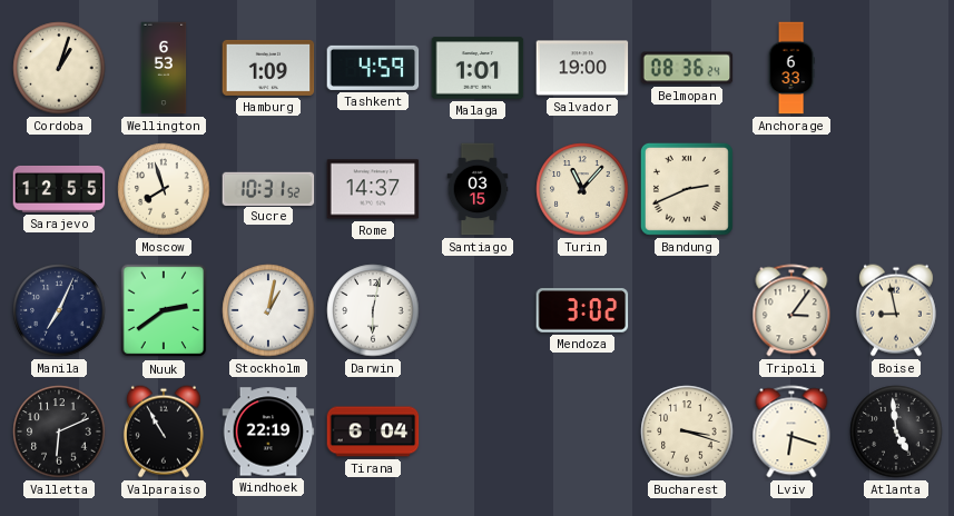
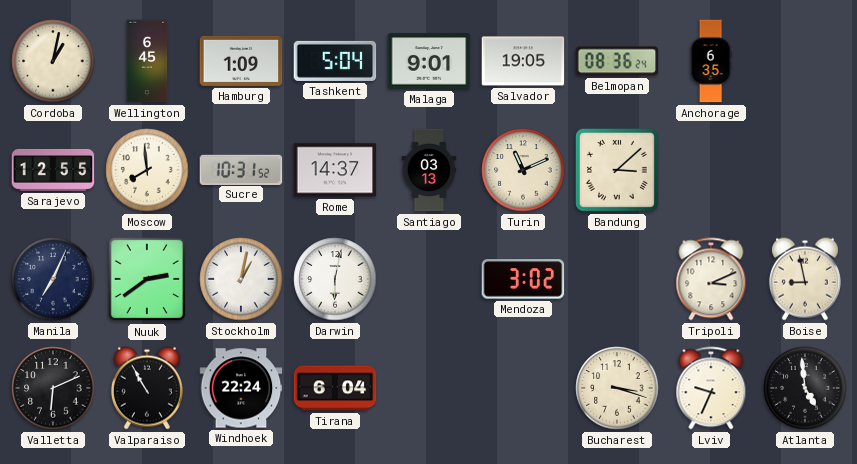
Cordoba: 1:03 -> 1:02
Wellington: 6:53 -> 6:45
Tashkent: 4:59 -> 5:04
Malaga: 1:01 -> 9:01
Salvador: 19:00 -> 19:05
Anchorage: 6:33 -> 6:35
Moscow: 7:57 -> 7:59
Santiago: 03:15 -> 03:13
Turin: 11:07 -> 11:11
Bandung: 2:41 -> 3:08
Tripoli: 3:06 -> 3:11
Windhoek: 22:19 -> 22:24
Lviv: 6:18 -> 9:34
